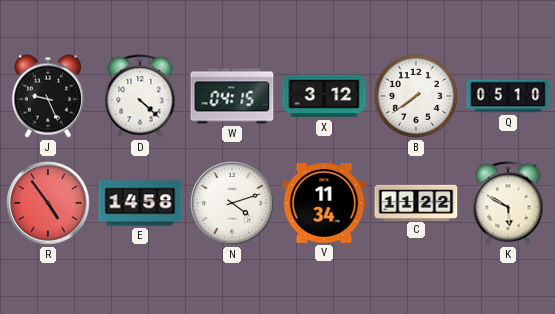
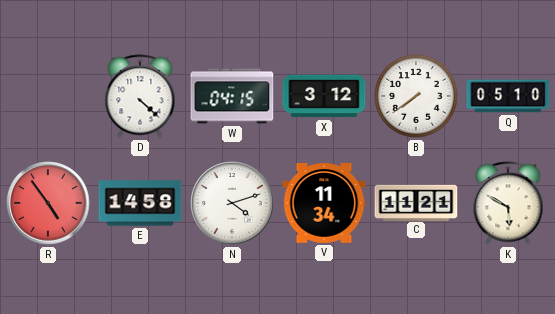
J: 9:26 -> none
C: 11:22 -> 11:21
